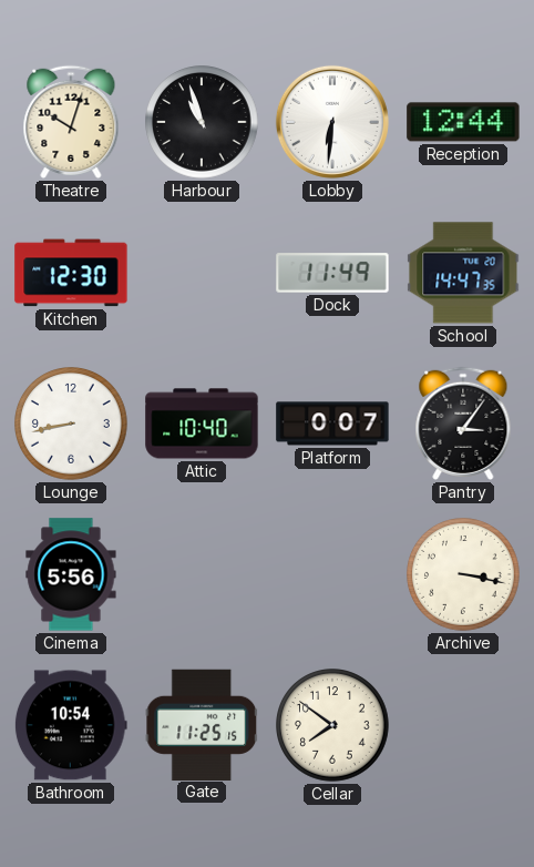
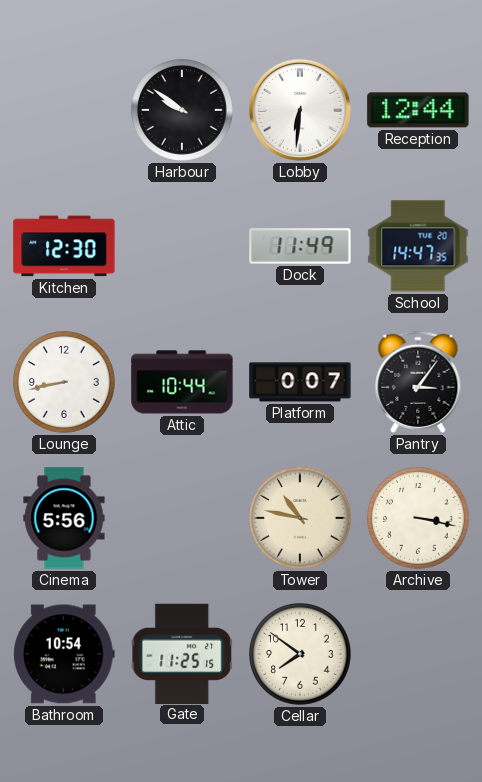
Theatre: 10:03 -> none
Harbour: 10:57 -> 9:51
Attic: 10:40 -> 10:44
Tower: none -> 10:47
